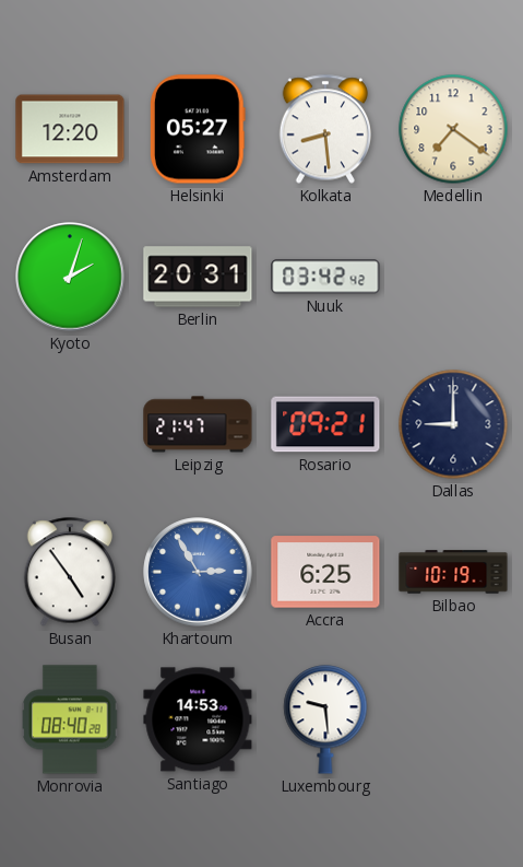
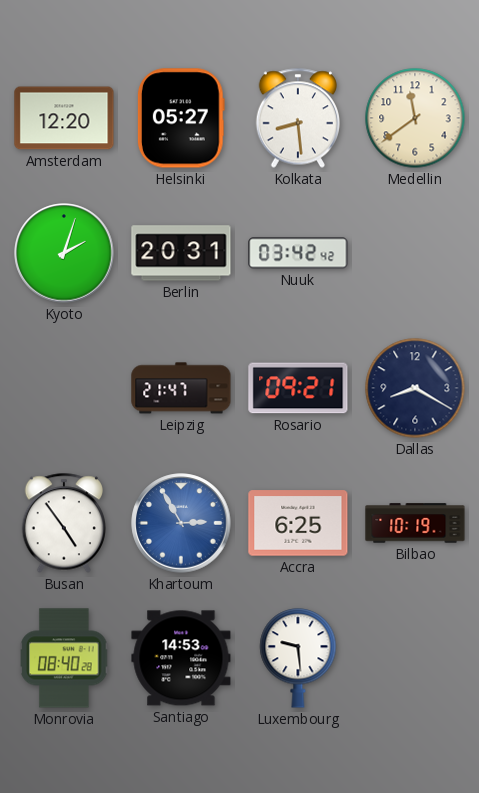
Medellin: 7:21 -> 11:39
Dallas: 9:00 -> 8:20
